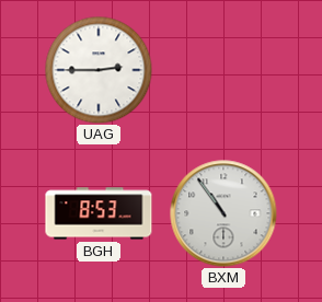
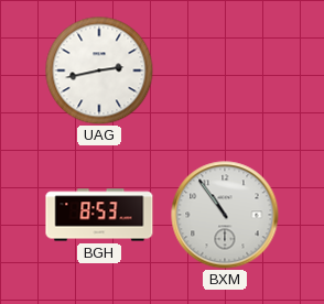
UAG: 2:45 -> 2:43
